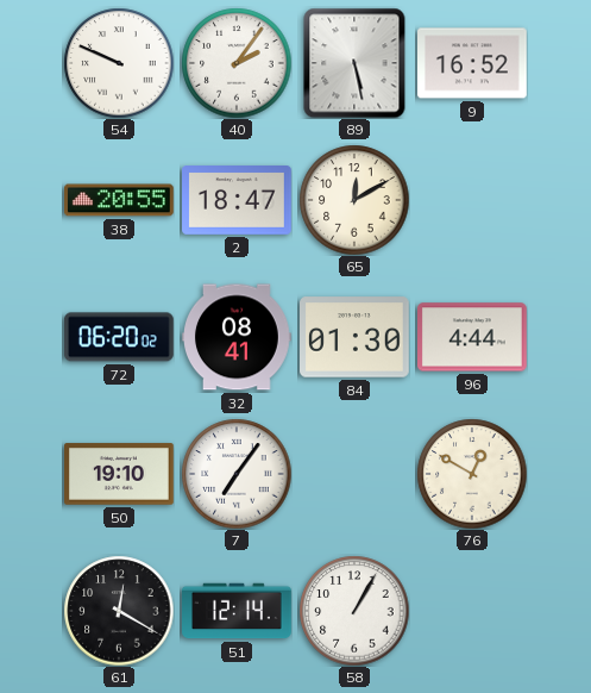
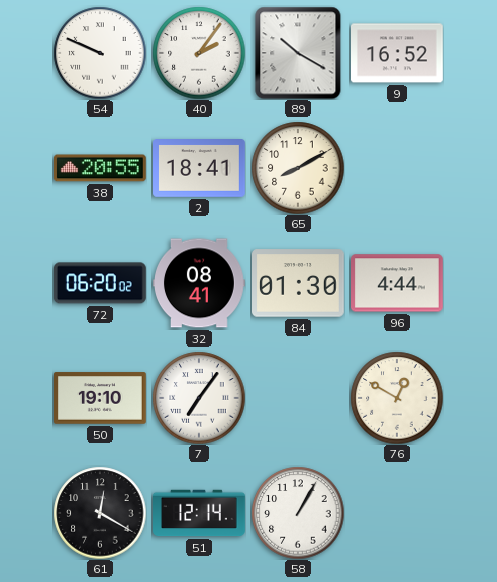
89: 5:28 -> 10:20
2: 18:47 -> 18:41
65: 12:10 -> 8:10
